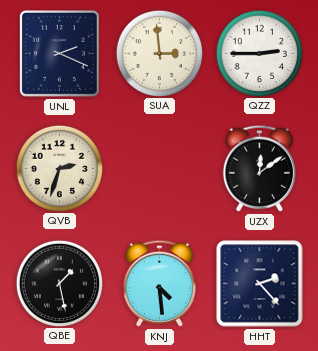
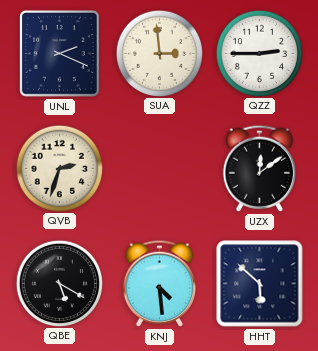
QBE: 1:28 -> 5:20
HHT: 2:23 -> 5:52
